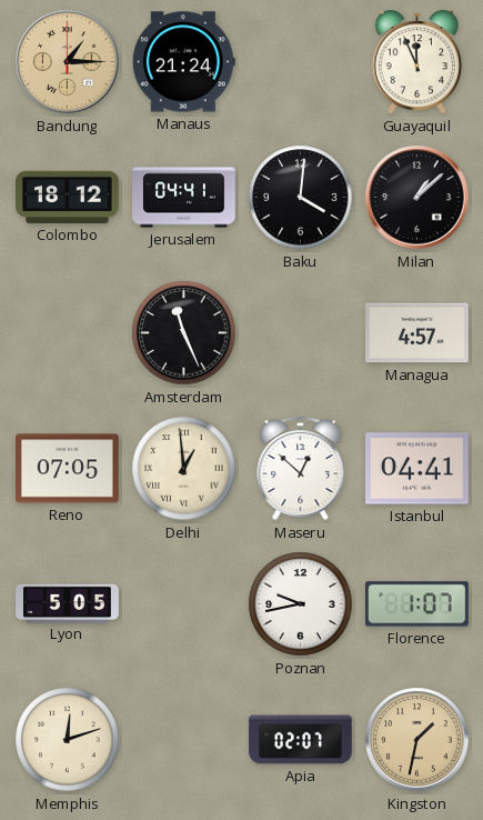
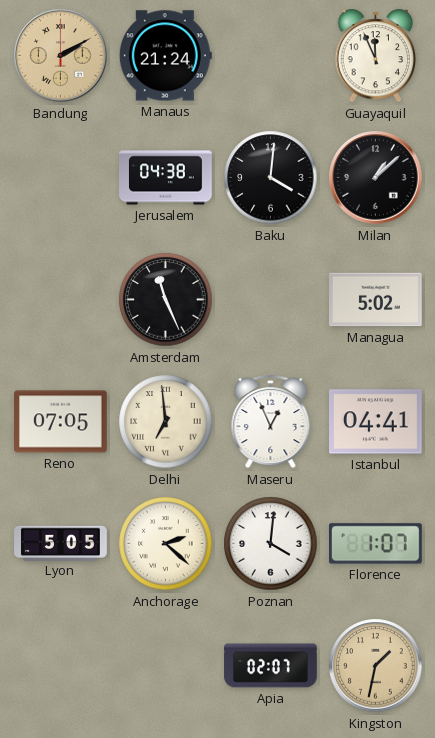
Bandung: 1:15 -> 2:10
Colombo: 18:12 -> none
Jerusalem: 04:41 -> 04:38
Managua: 4:57 -> 5:02
Delhi: 12:59 -> 6:59
Maseru: 12:52 -> 12:56
Anchorage: none -> 2:22
Poznan: 9:43 -> 4:01
Memphis: 12:12 -> none
